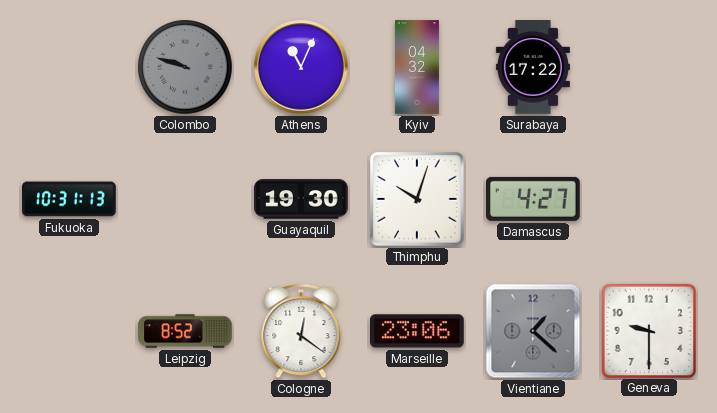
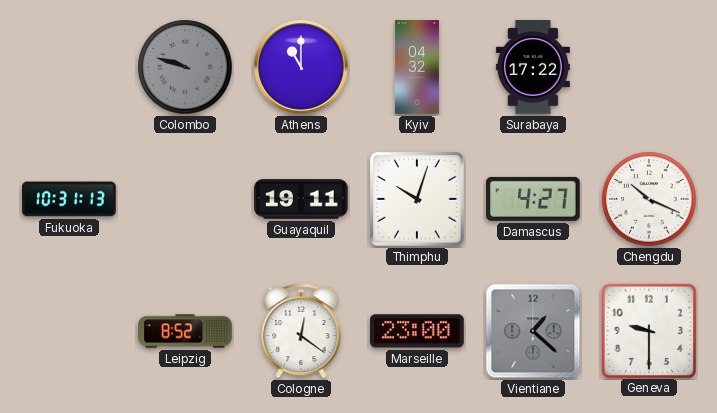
Athens: 11:04 -> 11:00
Guayaquil: 19:30 -> 19:11
Chengdu: none -> 10:19
Marseille: 23:06 -> 23:00
